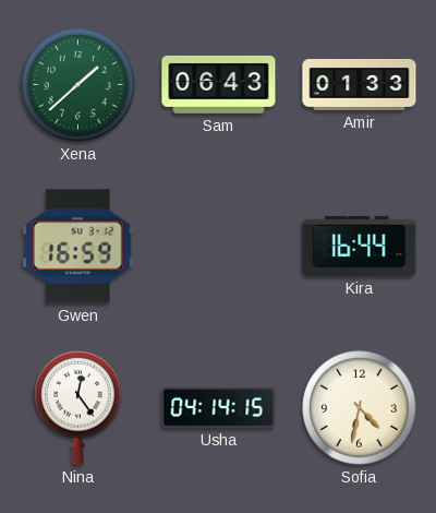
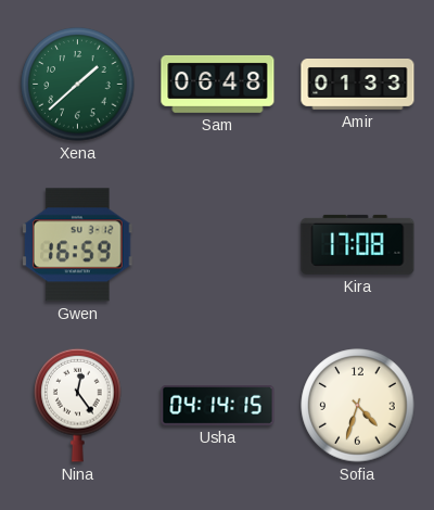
Sam: 06:43 -> 06:48
Kira: 16:44 -> 17:08
Sofia: 4:32 -> 4:33
